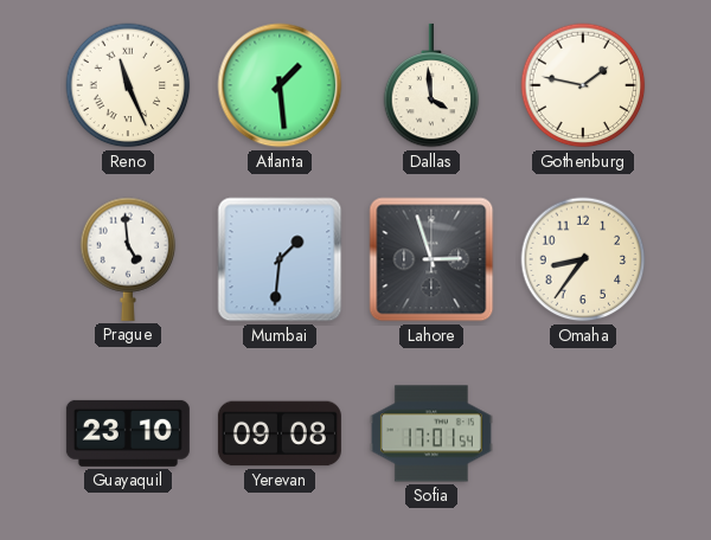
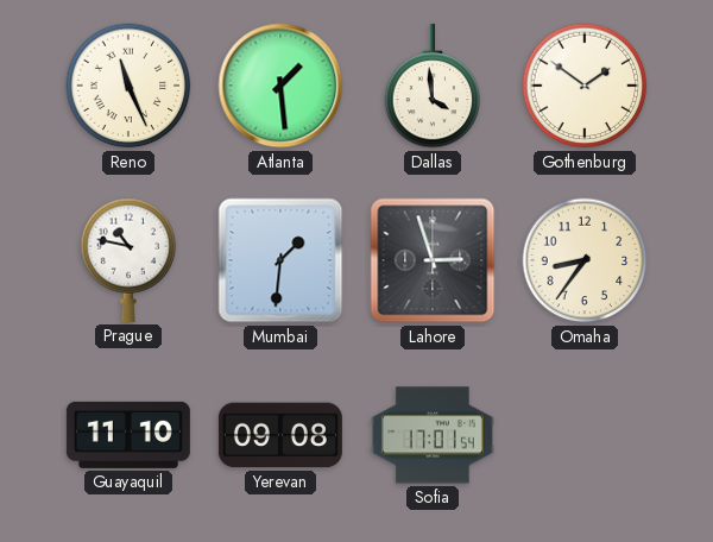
Gothenburg: 1:47 -> 1:51
Prague: 4:59 -> 10:47
Guayaquil: 23:10 -> 11:10
